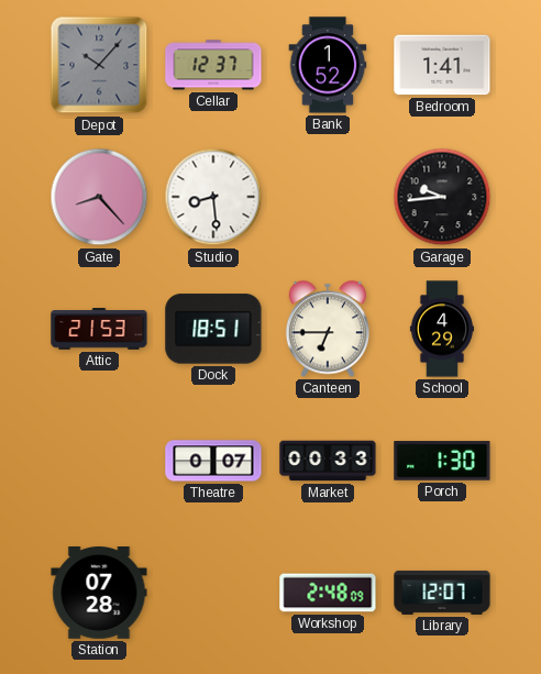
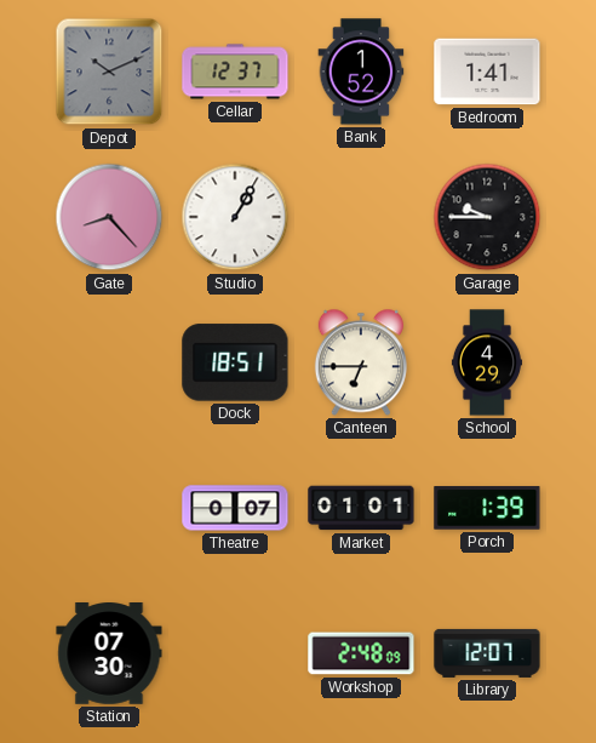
Depot: 10:07 -> 10:11
Studio: 8:29 -> 1:05
Garage: 9:44 -> 9:45
Attic: 21:53 -> none
Market: 00:33 -> 01:01
Porch: 1:30 -> 1:39
Station: 07:28 -> 07:30
